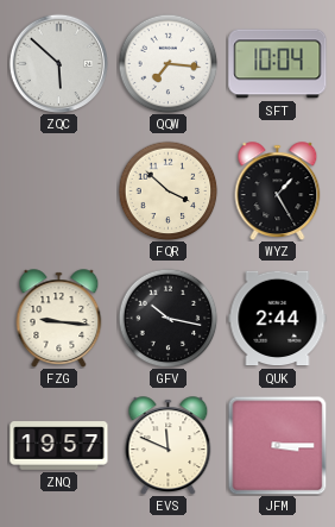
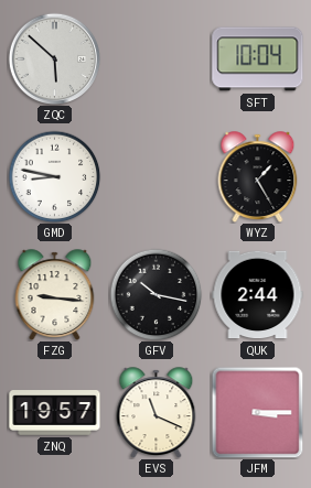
QQW: 7:16 -> none
GMD: none -> 8:47
FQR: 3:52 -> none
EVS: 11:49 -> 11:19
